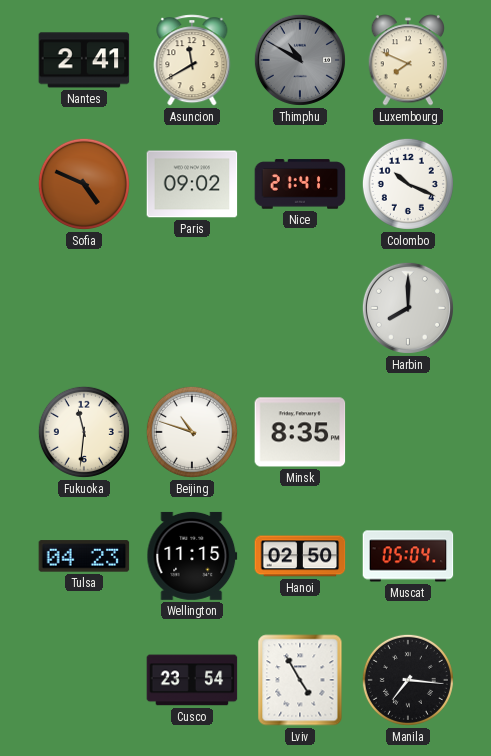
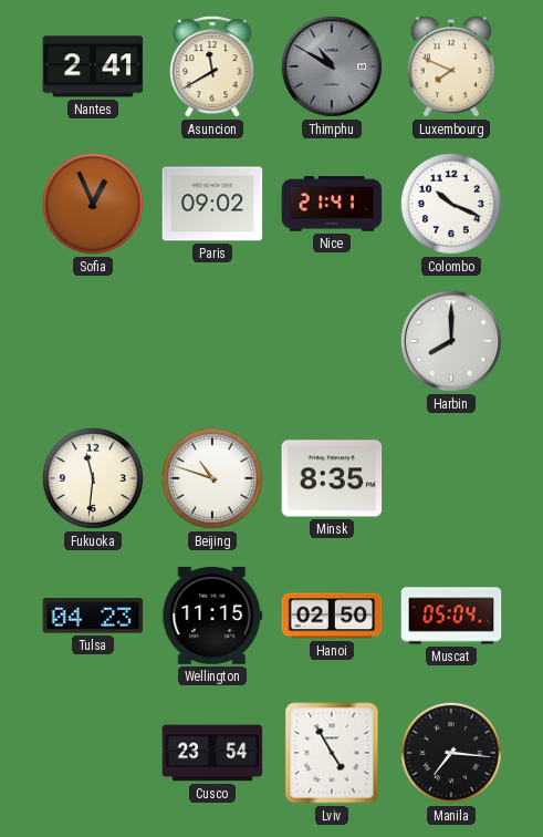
Sofia: 4:49 -> 12:56
